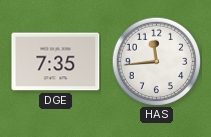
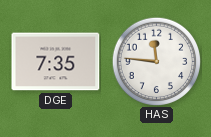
HAS: 11:44 -> 11:46
